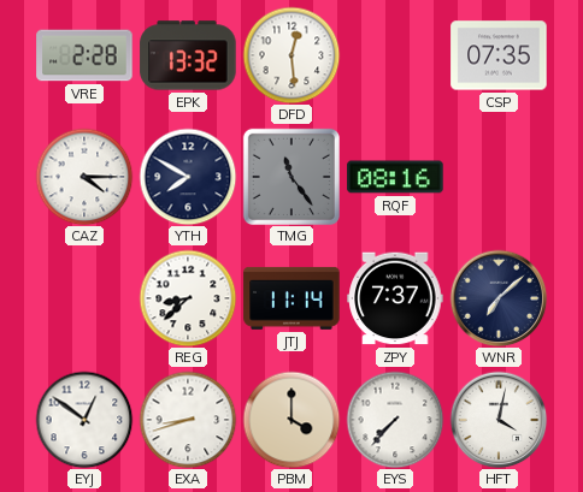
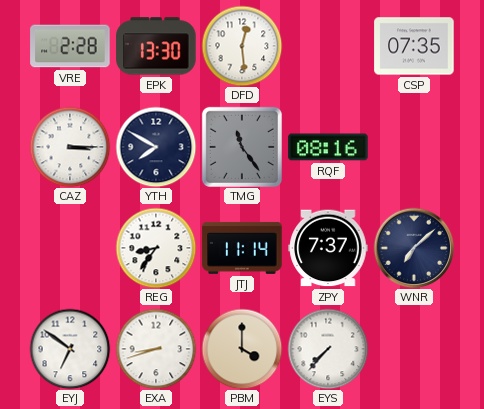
EPK: 13:32 -> 13:30
CAZ: 4:15 -> 3:15
REG: 8:38 -> 8:36
EYJ: 12:51 -> 6:51
HFT: 4:02 -> none
